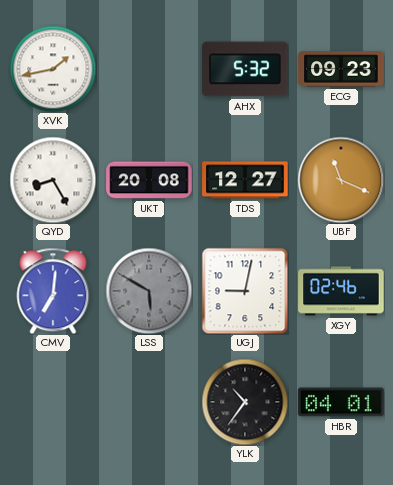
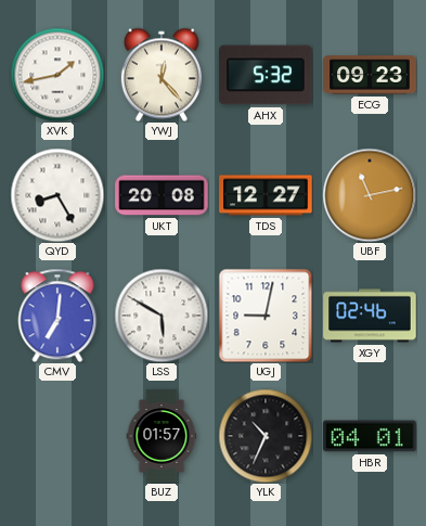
YWJ: none -> 12:23
UBF: 11:19 -> 11:13
LSS dial: grey -> white
BUZ: none -> 01:57
YLK: 10:36 -> 10:34
